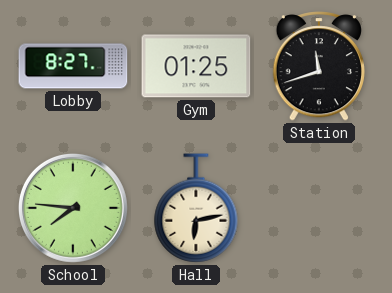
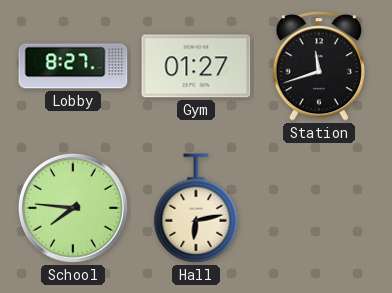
Gym: 01:25 -> 01:27
